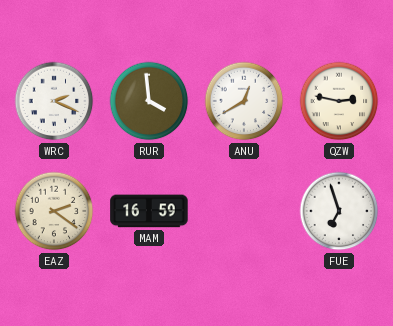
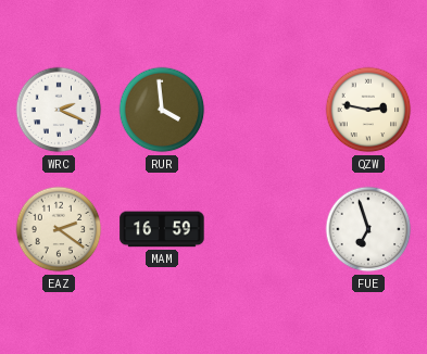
ANU: 12:40 -> none
